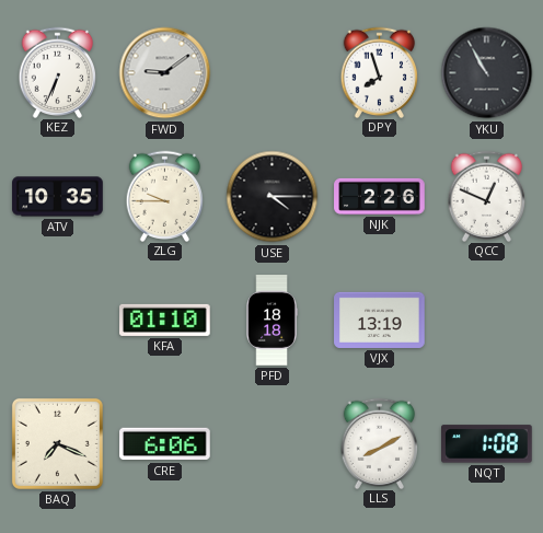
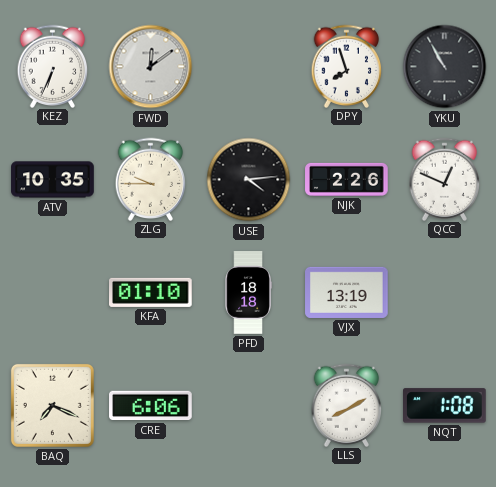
FWD: 9:09 -> 12:09
USE: 4:15 -> 4:14
